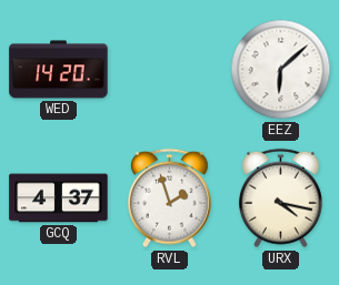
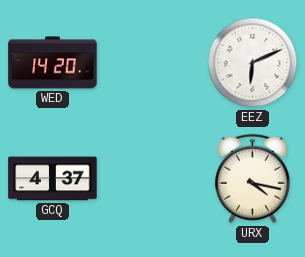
EEZ: 6:08 -> 6:11
RVL: 1:57 -> none
